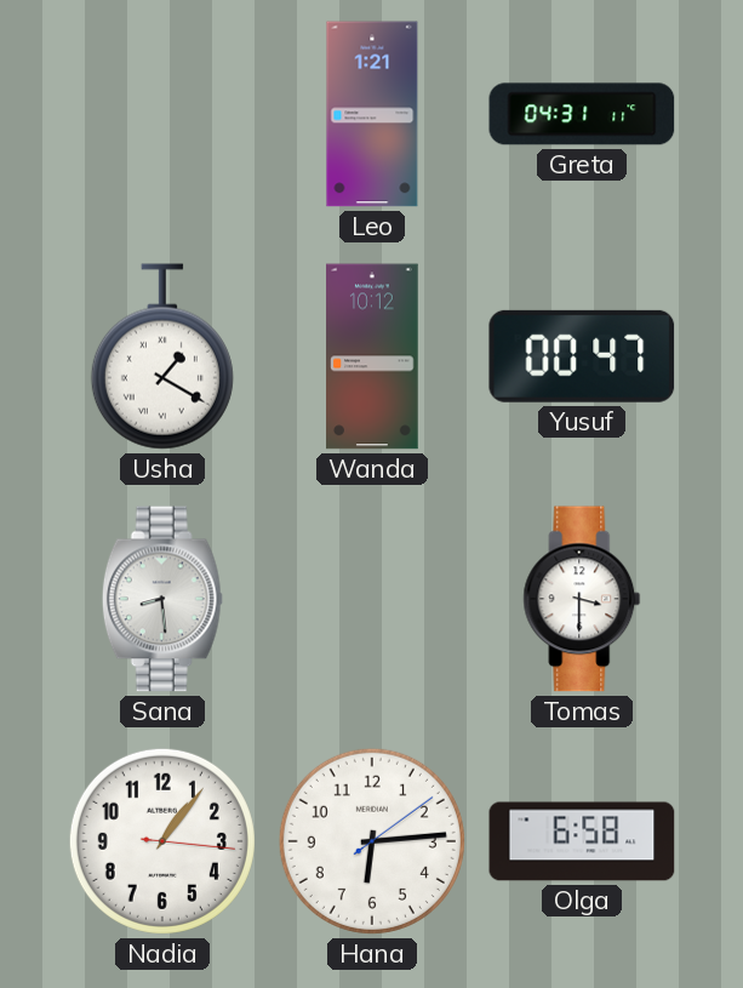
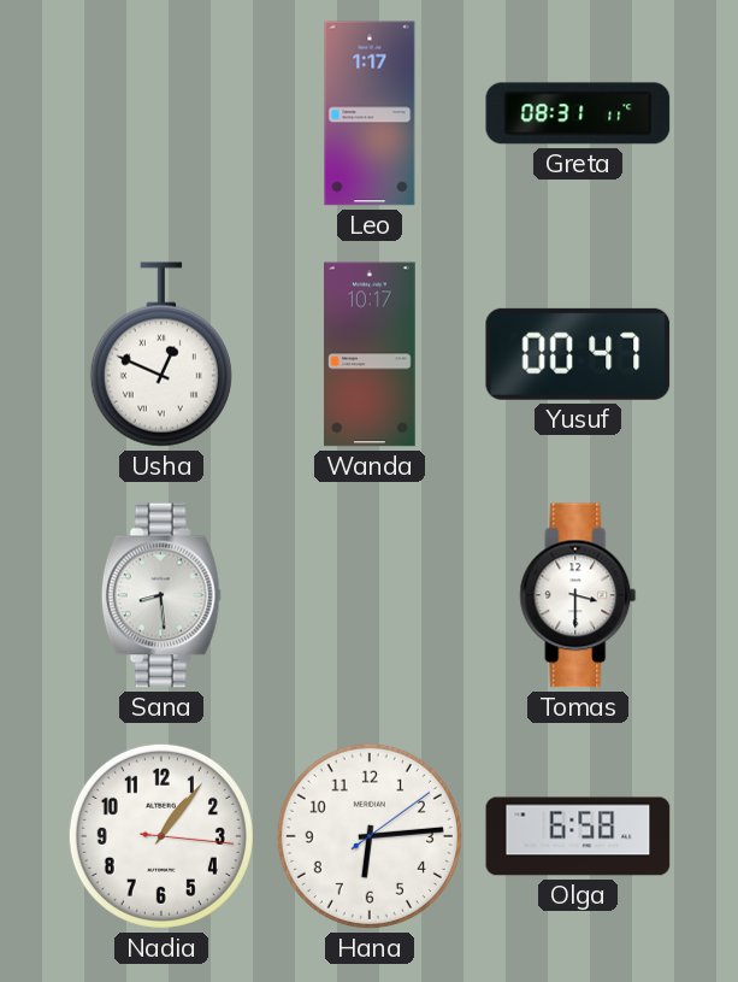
Leo: 1:21 -> 1:17
Greta: 04:31 -> 08:31
Usha: 1:20 -> 12:49
Wanda: 10:12 -> 10:17
